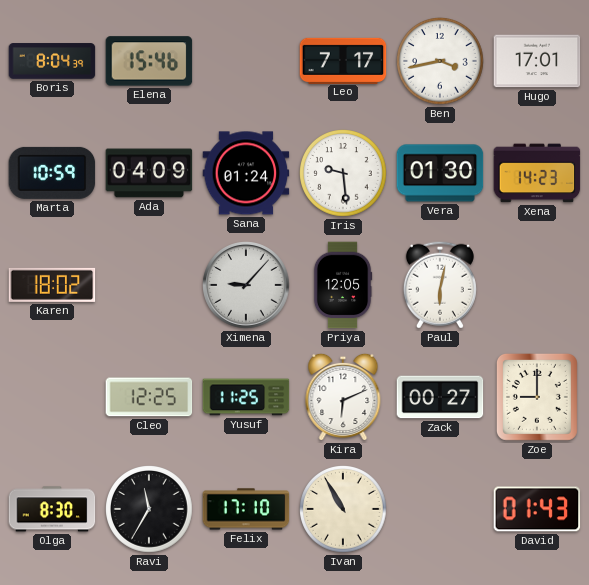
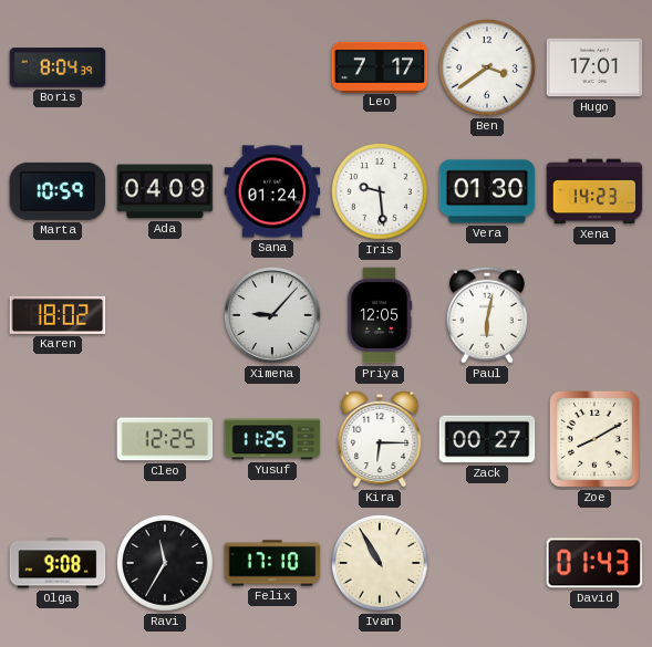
Elena: 15:46 -> none
Ben: 3:43 -> 3:39
Kira: 6:11 -> 6:15
Zoe: 9:00 -> 8:10
Olga: 8:30 -> 9:08
